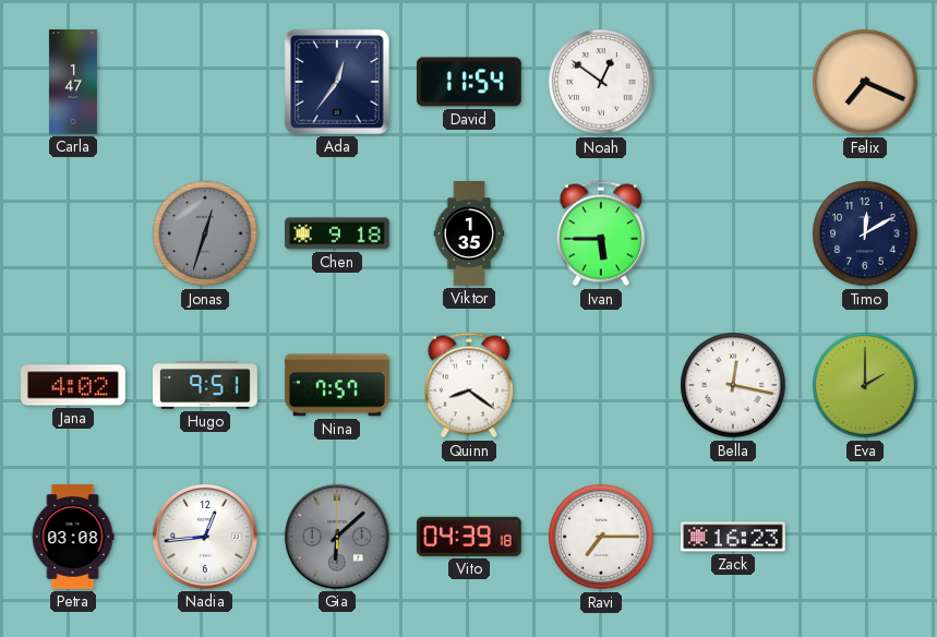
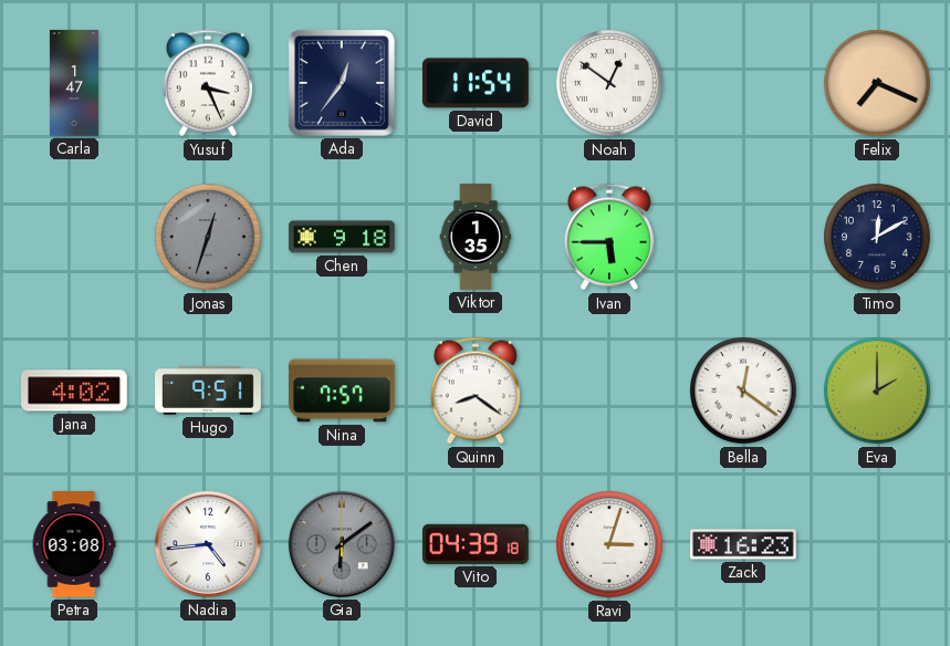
Yusuf: none -> 3:26
Bella: 12:17 -> 12:21
Nadia: 12:44 -> 4:44
Gia: 6:08 -> 6:09
Ravi: 7:15 -> 3:03
